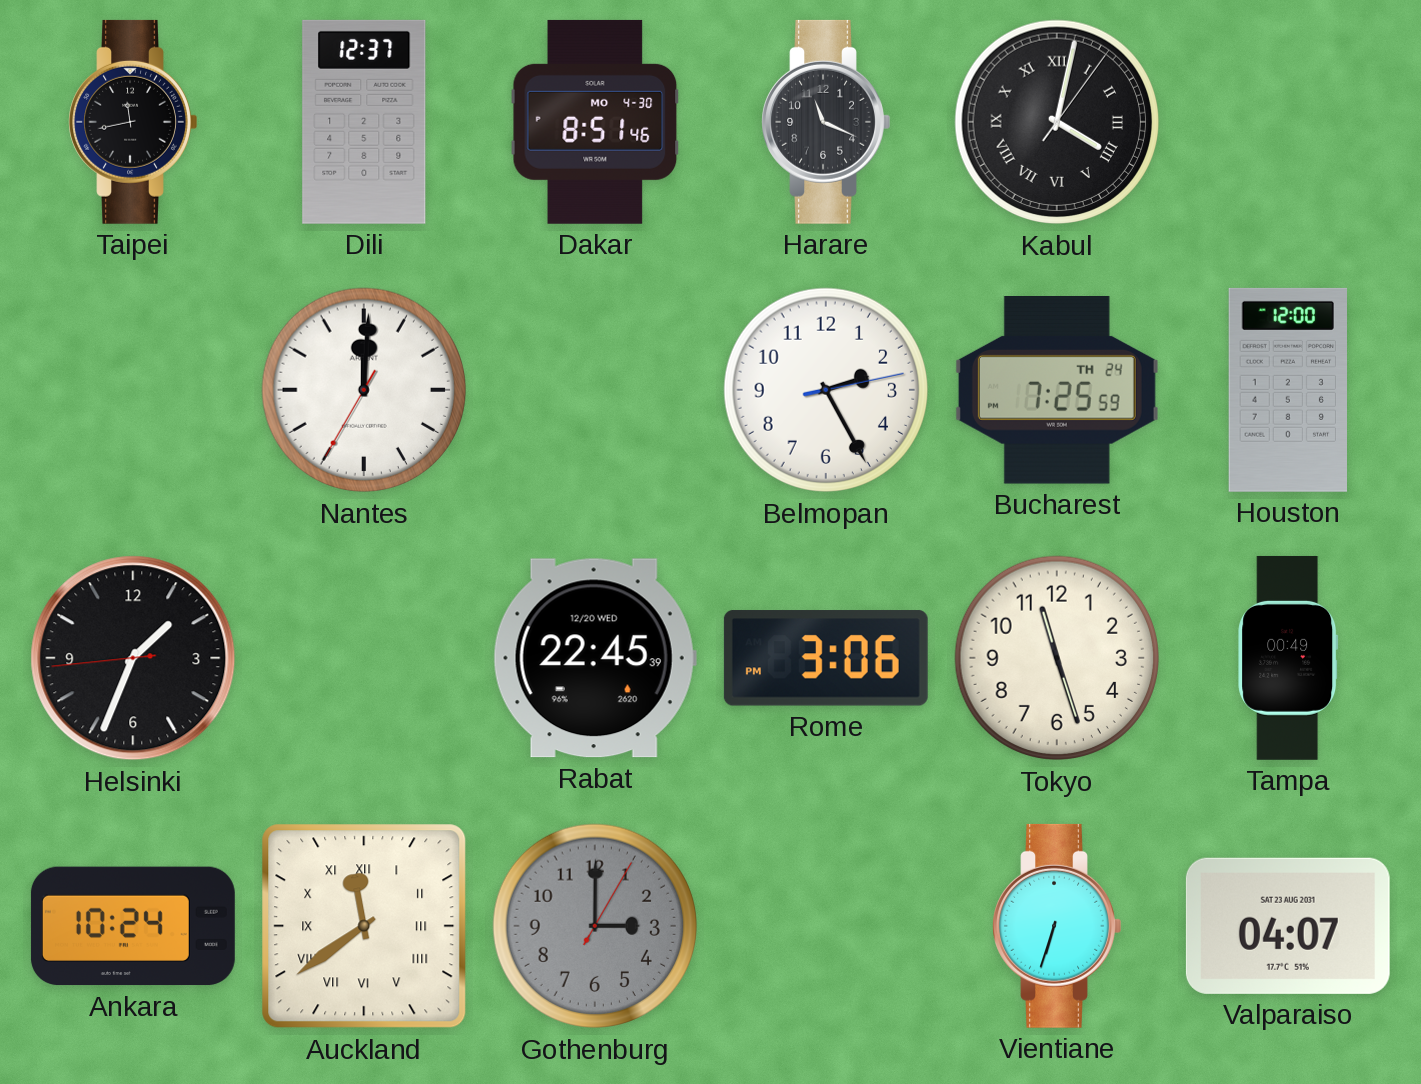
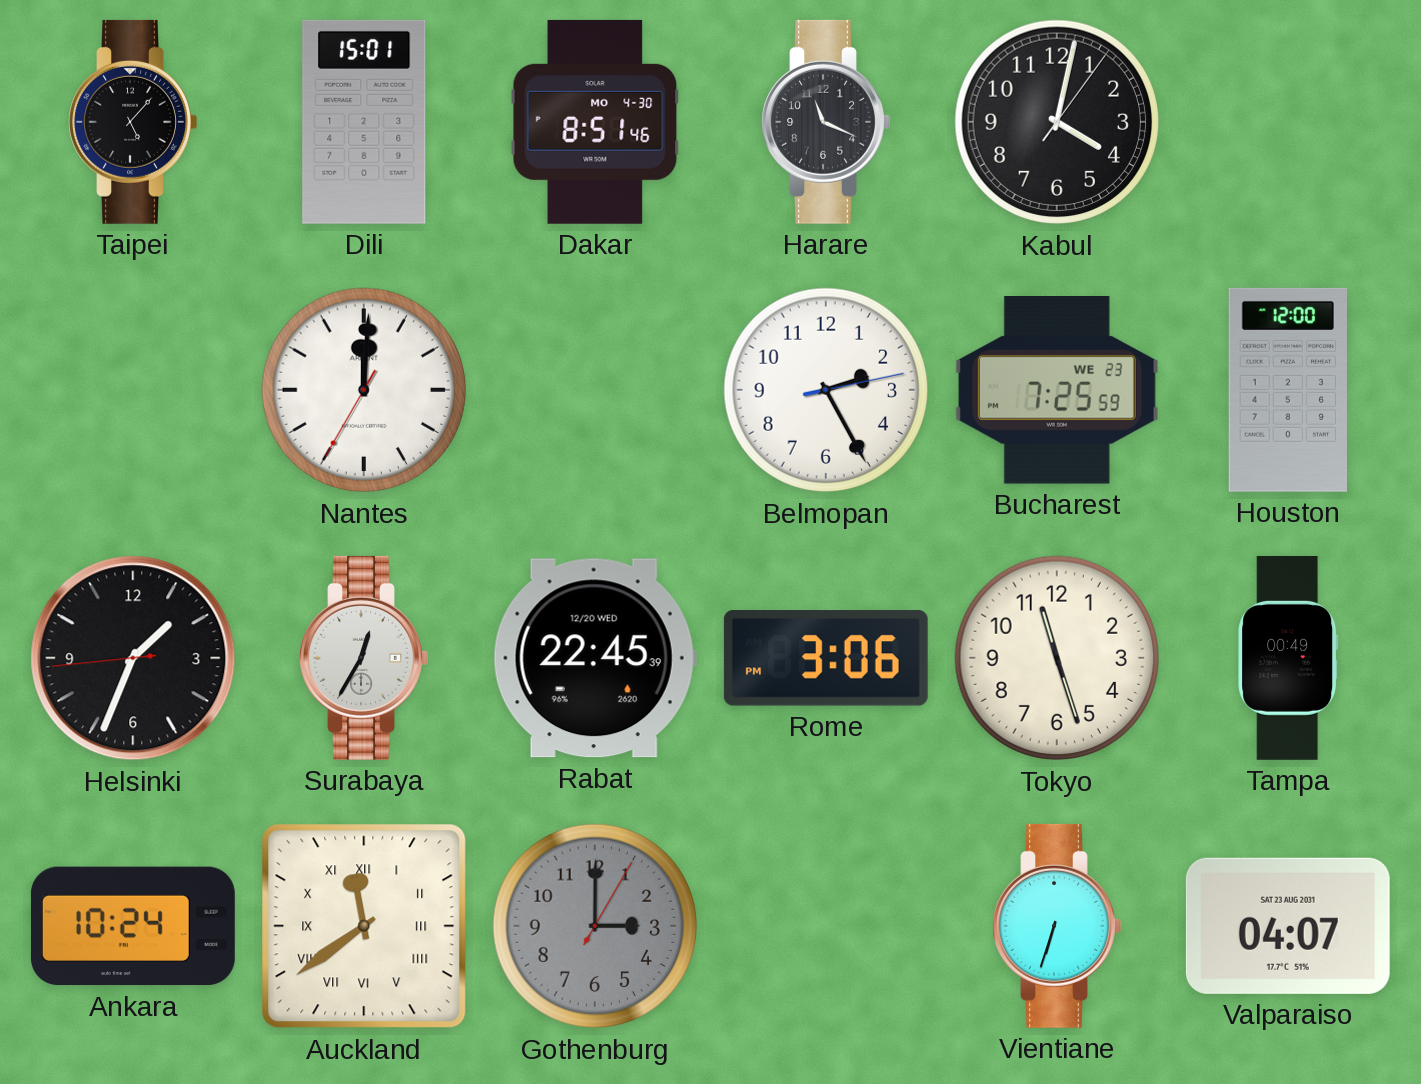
Taipei: 11:43 -> 5:07
Dili: 12:37 -> 15:01
Kabul numerals: Roman -> Arabic
Bucharest date: TH 24 -> WE 23
Surabaya: none -> 12:35
